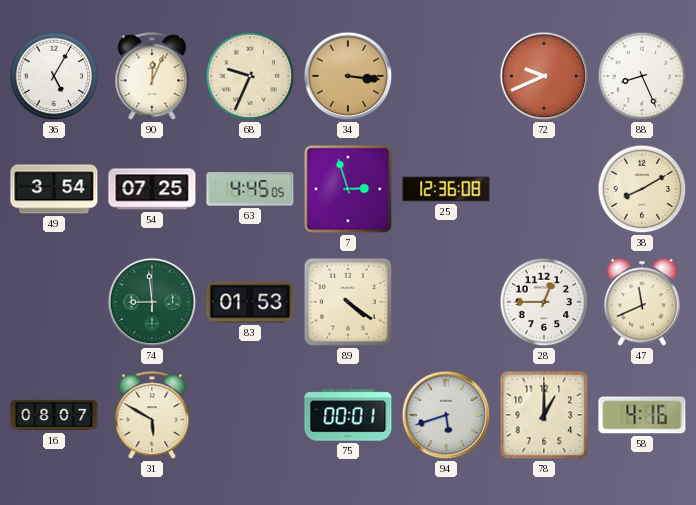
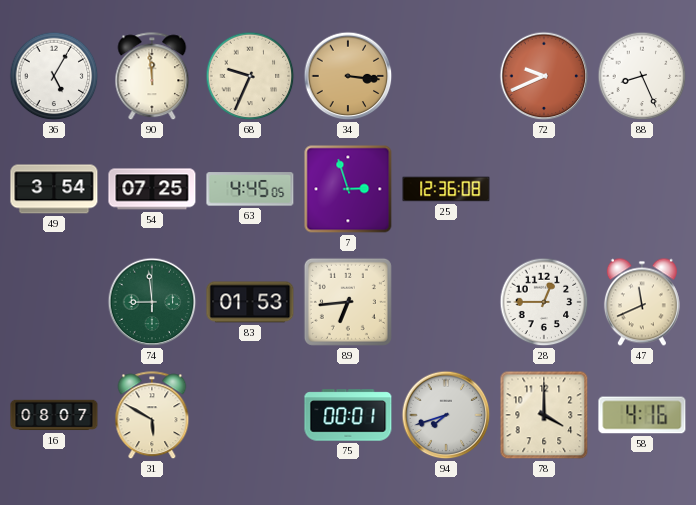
90: 12:04 -> 11:59
38: 8:10 -> none
89: 4:21 -> 6:44
94: 5:42 -> 7:42
78: 1:00 -> 4:00
